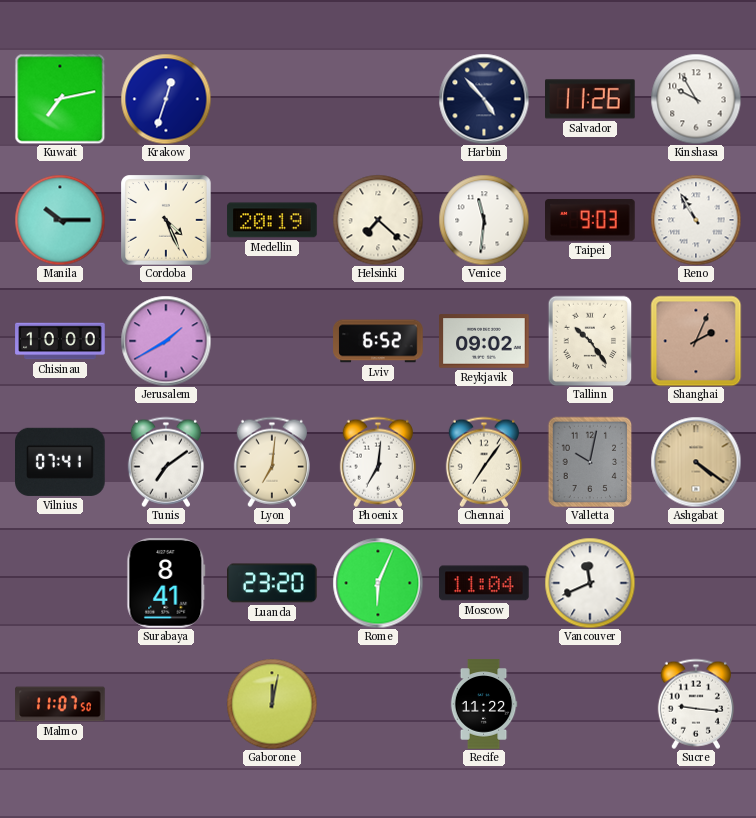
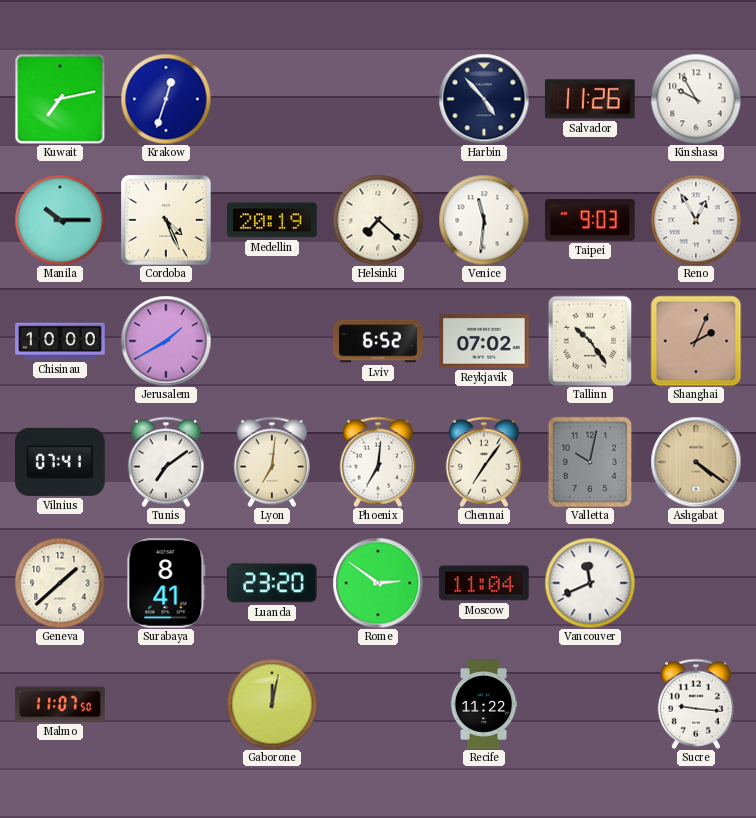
Reno: 10:55 -> 12:55
Reykjavik: 09:02 -> 07:02
Geneva: none -> 1:38
Rome: 6:04 -> 2:51
